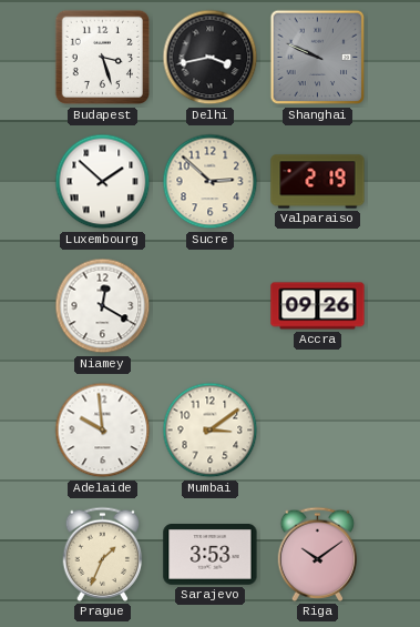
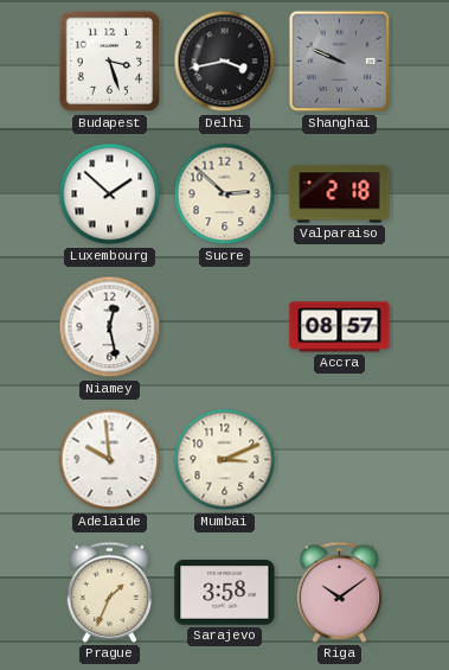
Valparaiso: 2:19 -> 2:18
Niamey: 12:20 -> 12:28
Accra: 09:26 -> 08:57
Mumbai: 3:09 -> 3:11
Sarajevo: 3:53 -> 3:58
